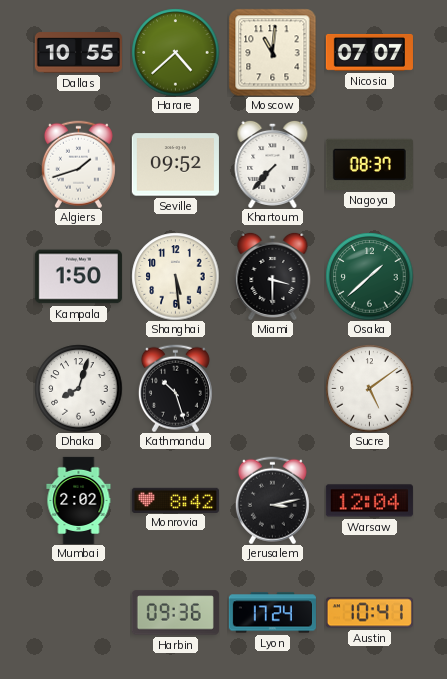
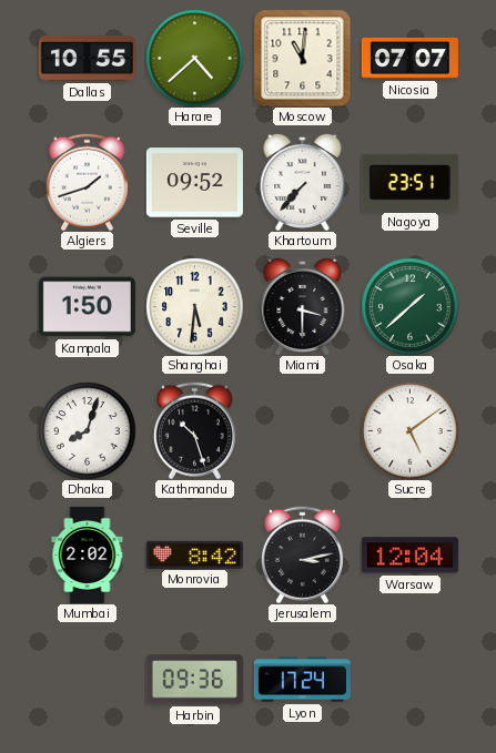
Nagoya: 08:37 -> 23:51
Shanghai: 5:29 -> 5:31
Austin: 10:41 -> none
